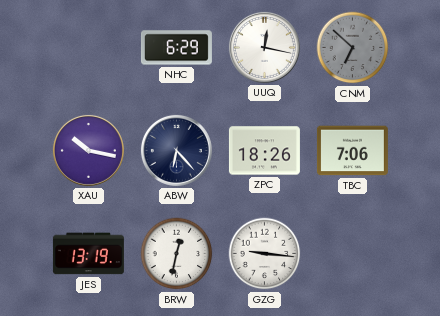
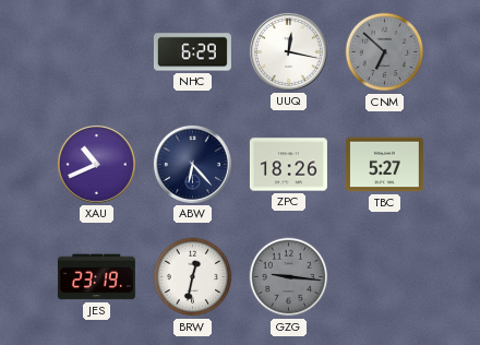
XAU: 10:17 -> 10:41
TBC: 7:06 -> 5:27
JES: 13:19 -> 23:19
GZG dial: white -> grey
